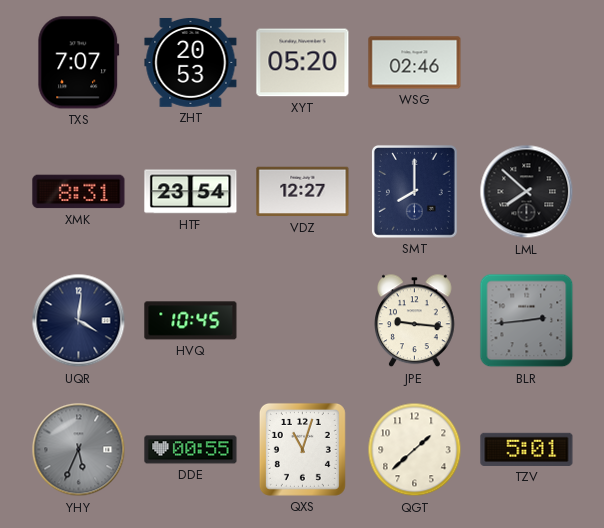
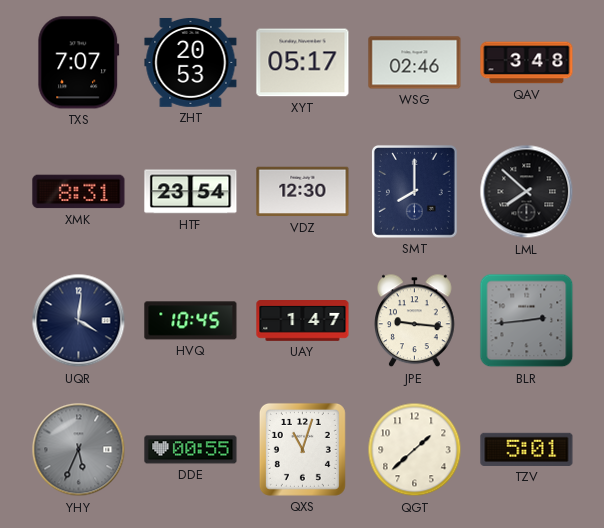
XYT: 05:20 -> 05:17
QAV: none -> 3:48
VDZ: 12:27 -> 12:30
UAY: none -> 1:47
